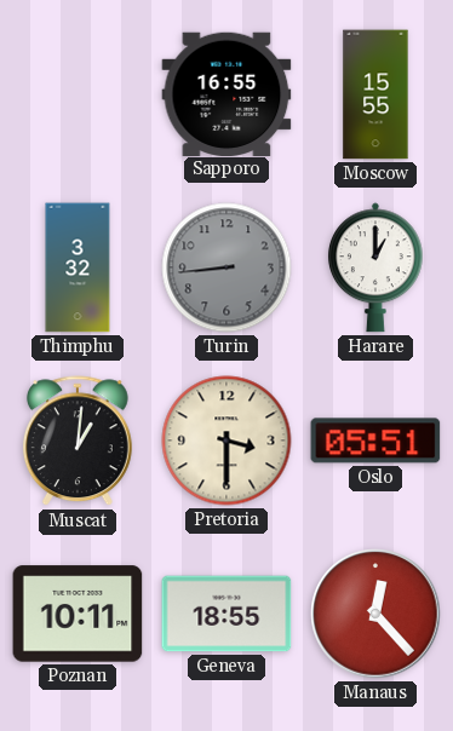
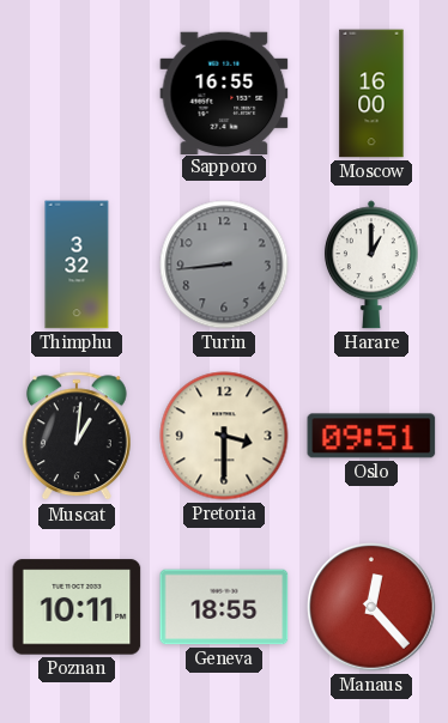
Moscow: 15:55 -> 16:00
Oslo: 05:51 -> 09:51
